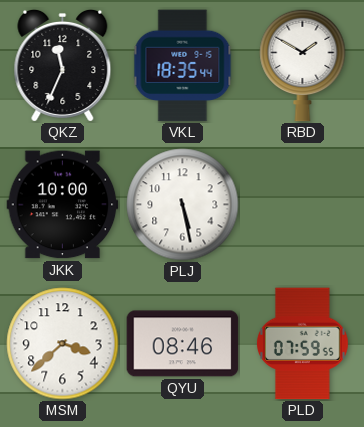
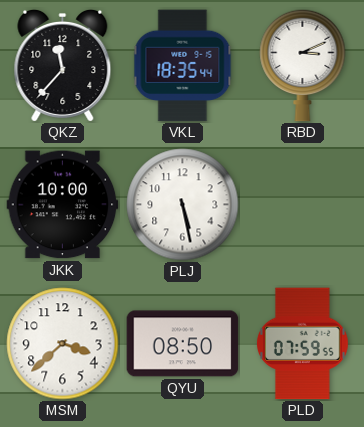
QKZ: 11:34 -> 11:37
RBD: 1:50 -> 3:11
QYU: 08:46 -> 08:50
